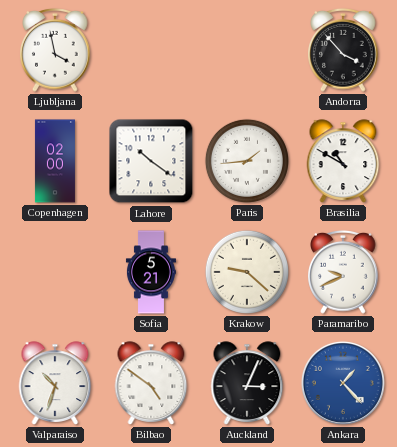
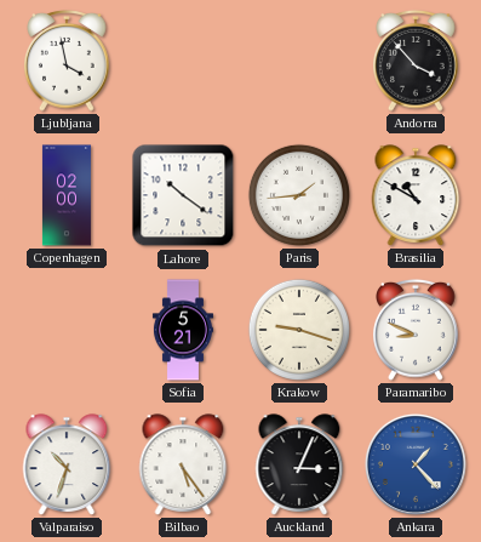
Krakow: 9:22 -> 9:18
Paramaribo: 9:41 -> 8:49
Bilbao: 4:51 -> 5:24
